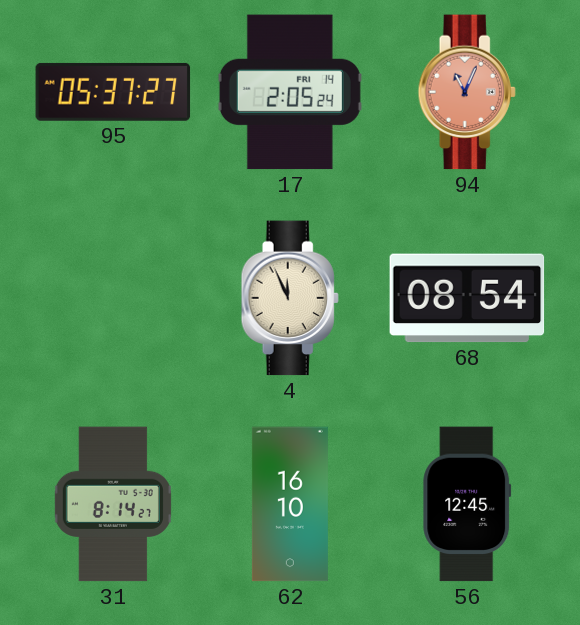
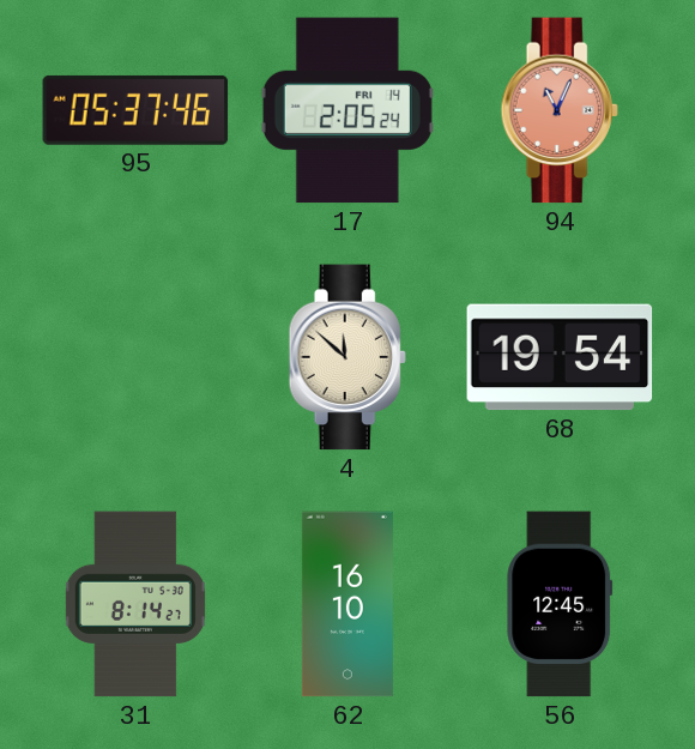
95: 05:37:27 -> 05:37:46
4: 11:56 -> 11:52
68: 08:54 -> 19:54
